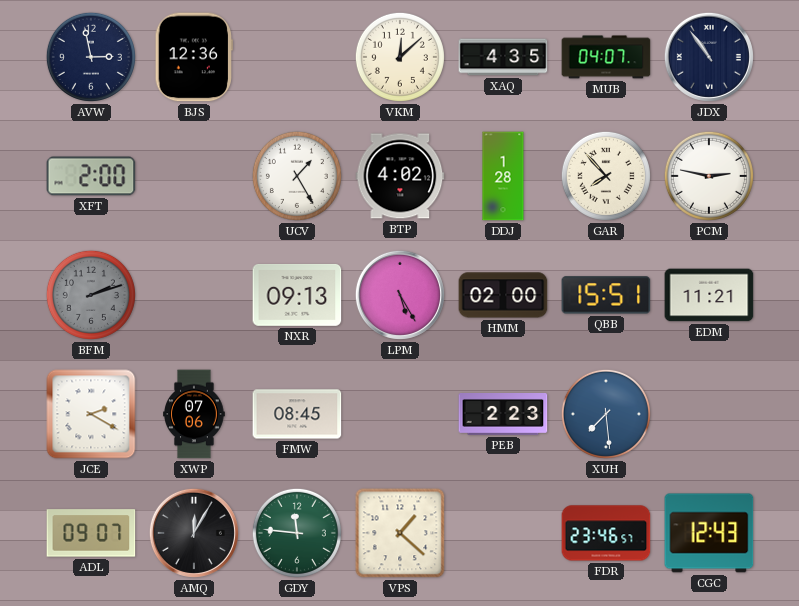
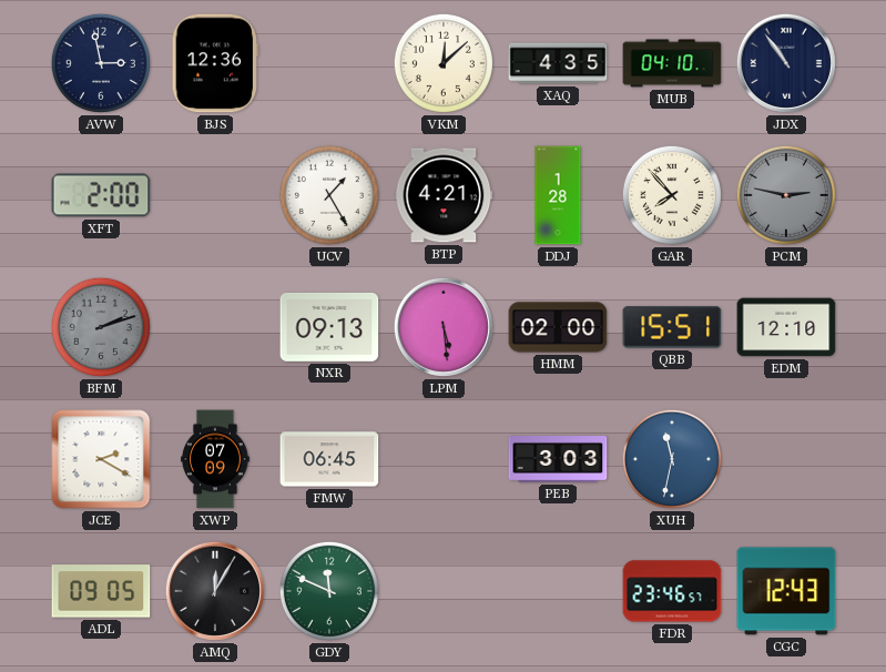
MUB: 04:07 -> 04:10
BTP: 4:02 -> 4:21
PCM dial: white -> grey
LPM: 5:25 -> 5:29
EDM: 11:21 -> 12:10
XWP: 07:06 -> 07:09
FMW: 08:45 -> 06:45
PEB: 2:23 -> 3:03
XUH: 7:29 -> 11:32
ADL: 09:07 -> 09:05
GDY: 11:46 -> 11:49
VPS: 1:22 -> none
